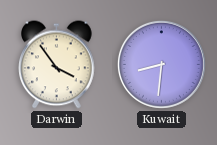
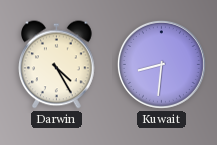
Darwin: 3:54 -> 4:25
